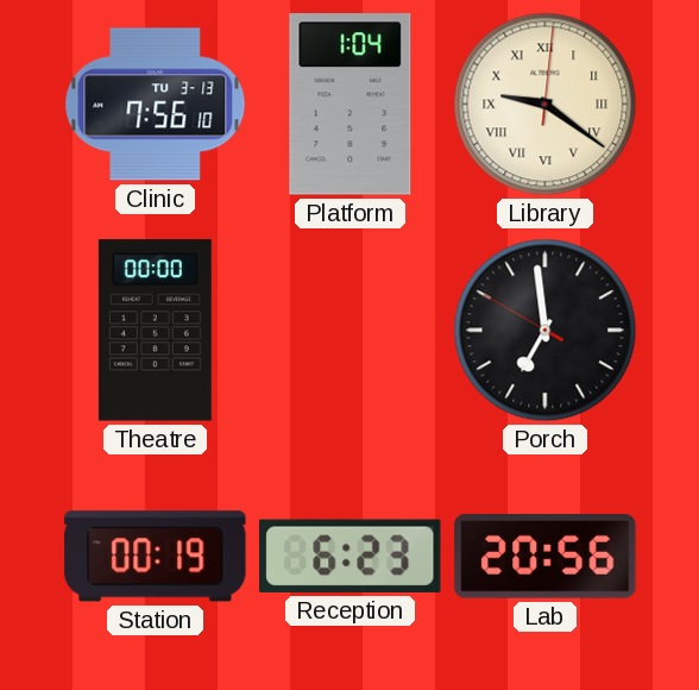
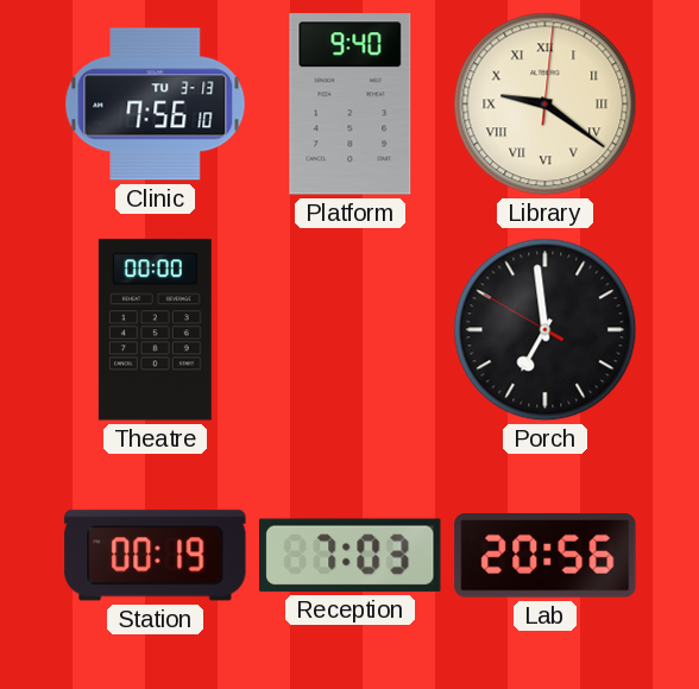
Platform: 1:04 -> 9:40
Reception: 6:23 -> 7:03
